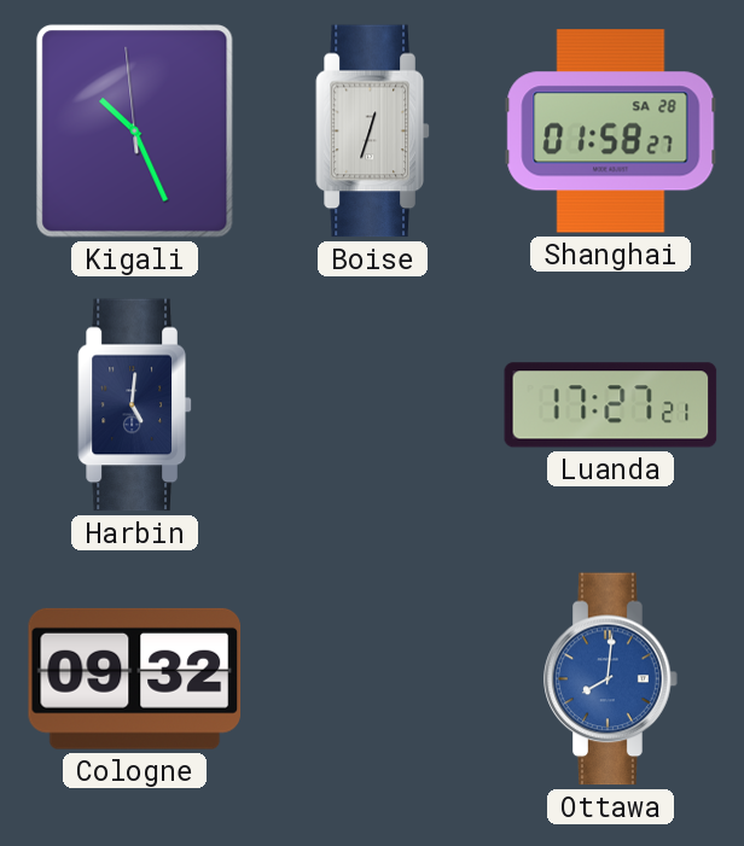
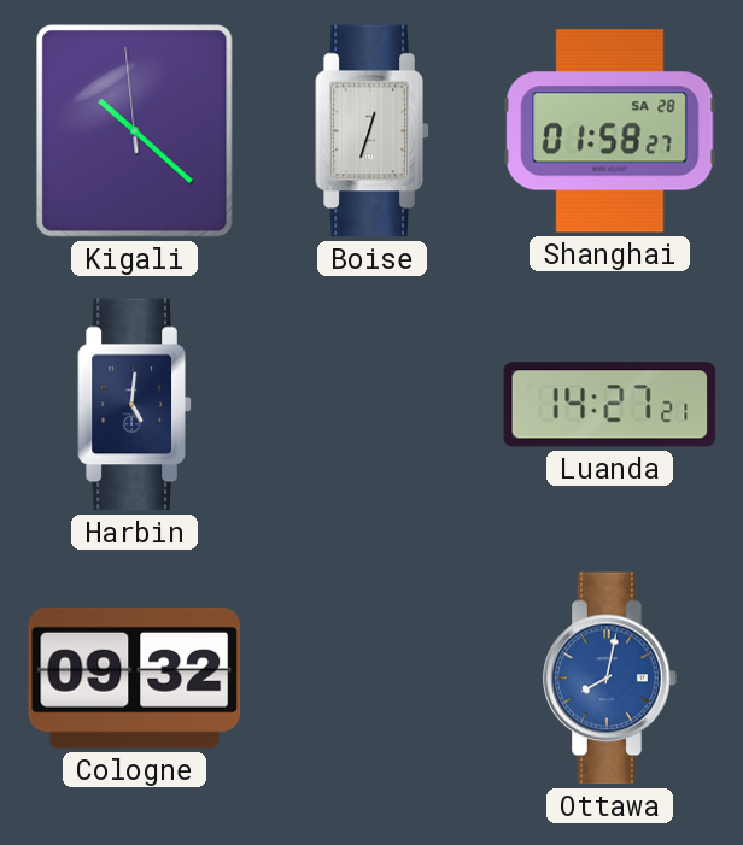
Kigali: 10:25 -> 10:21
Luanda: 17:27 -> 14:27
Ottawa: 8:01 -> 8:02
